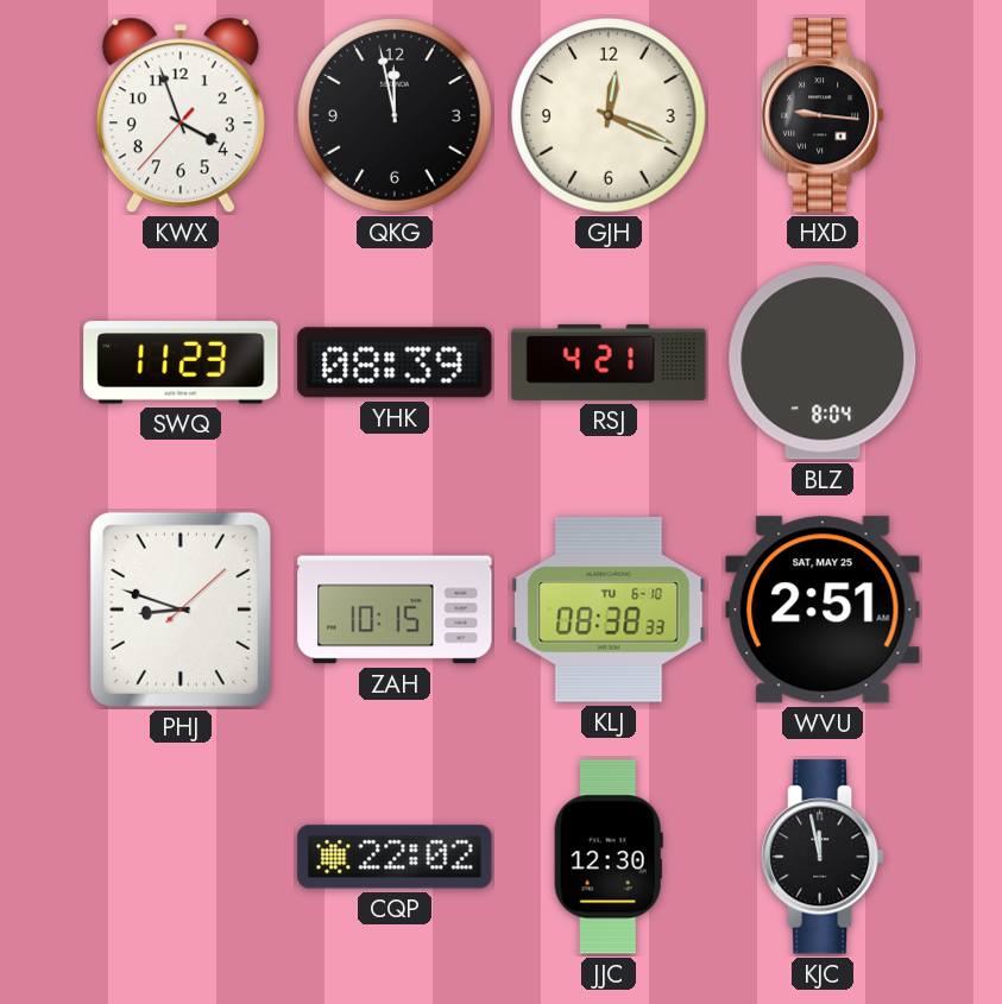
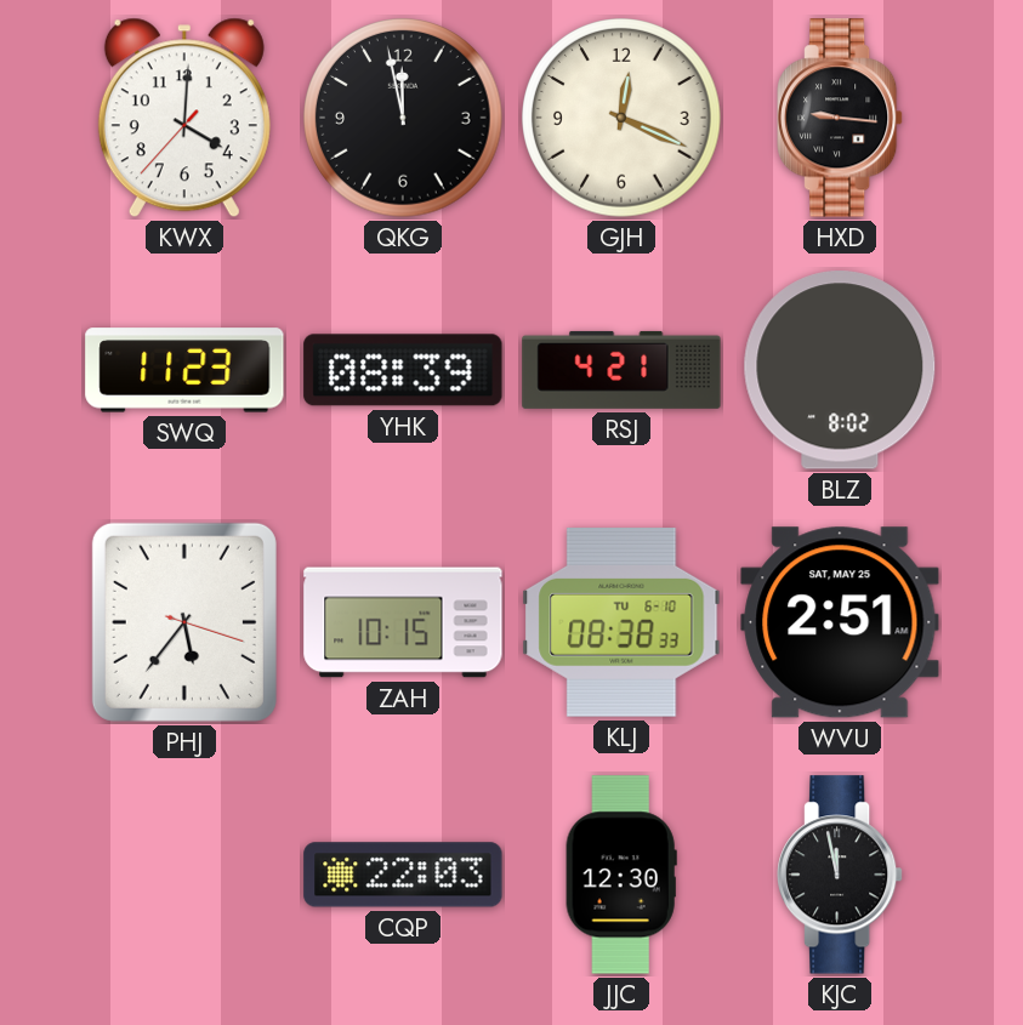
KWX: 3:56 -> 4:00
BLZ: 8:04 -> 8:02
PHJ: 8:48 -> 5:36
CQP: 22:02 -> 22:03
